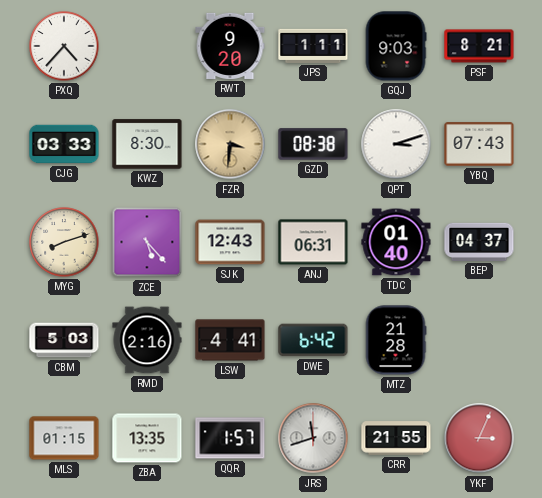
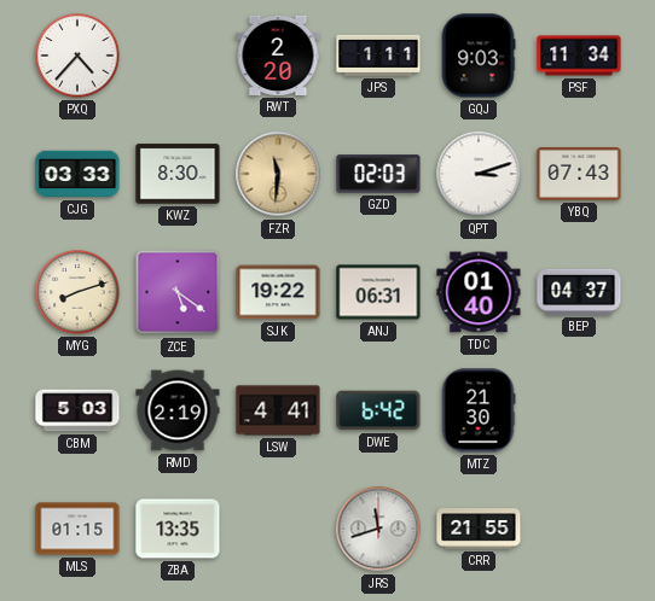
RWT: 9:20 -> 2:20
PSF: 8:21 -> 11:34
FZR: 3:31 -> 11:31
GZD: 08:38 -> 02:03
ZCE: 5:23 -> 5:21
SJK: 12:43 -> 19:22
RMD: 2:16 -> 2:19
MTZ: 21:28 -> 21:30
QQR: 1:57 -> none
YKF: 3:04 -> none
